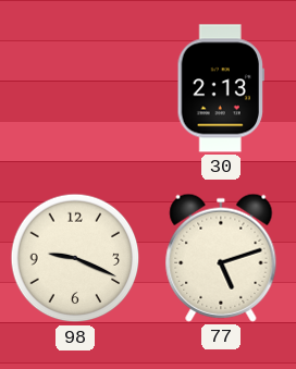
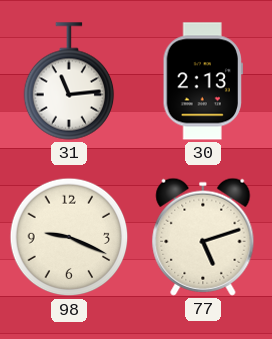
31: none -> 11:14
